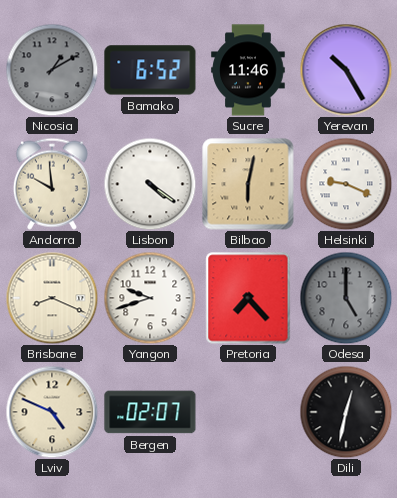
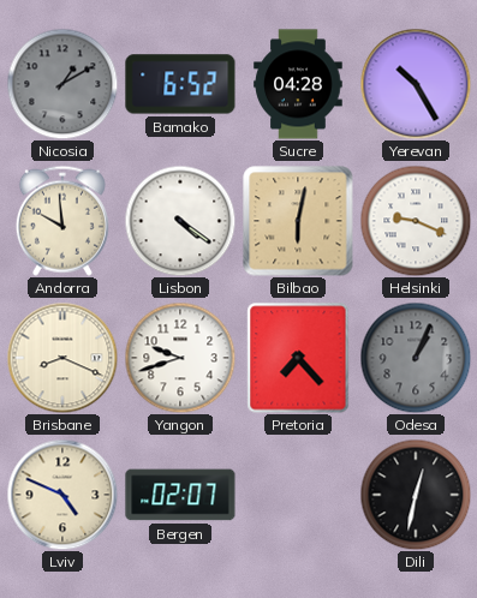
Sucre: 11:46 -> 04:28
Odesa: 5:00 -> 1:04
